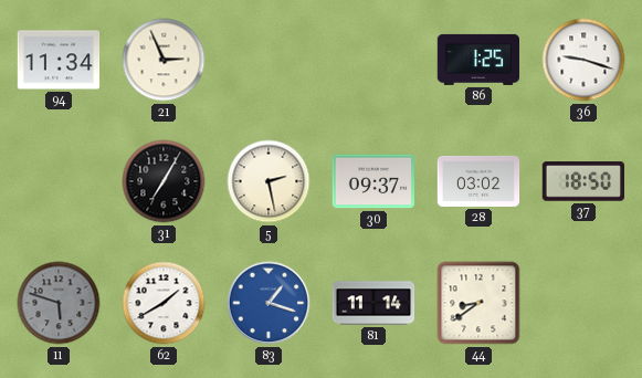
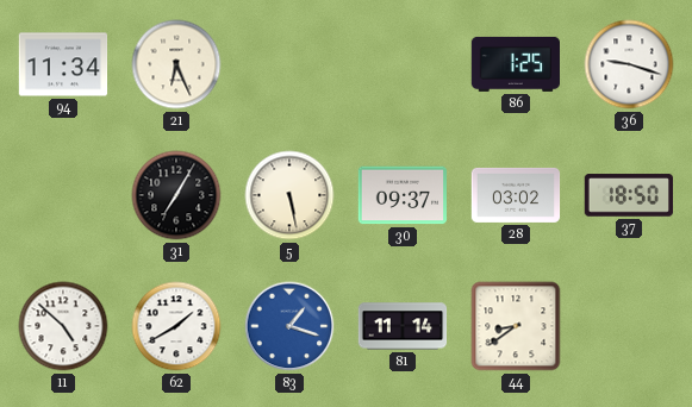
21: 2:56 -> 6:26
5: 2:28 -> 5:28
11: 5:48 -> 4:52
11 dial: grey -> white
